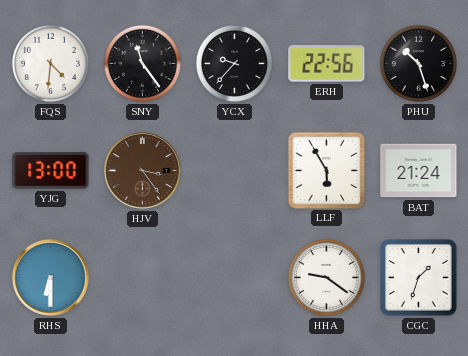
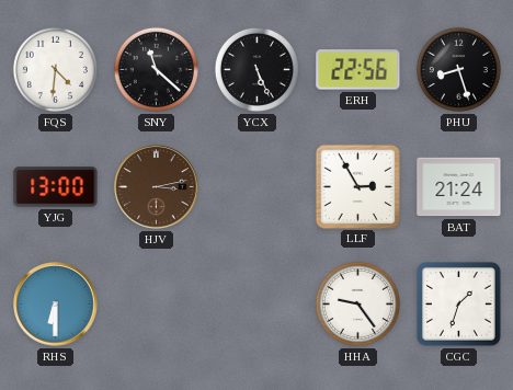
SNY: 11:24 -> 11:22
YCX: 9:37 -> 5:26
PHU: 10:27 -> 8:27
HJV: 3:24 -> 3:13
LLF: 5:55 -> 2:55
HHA: 9:21 -> 9:24
